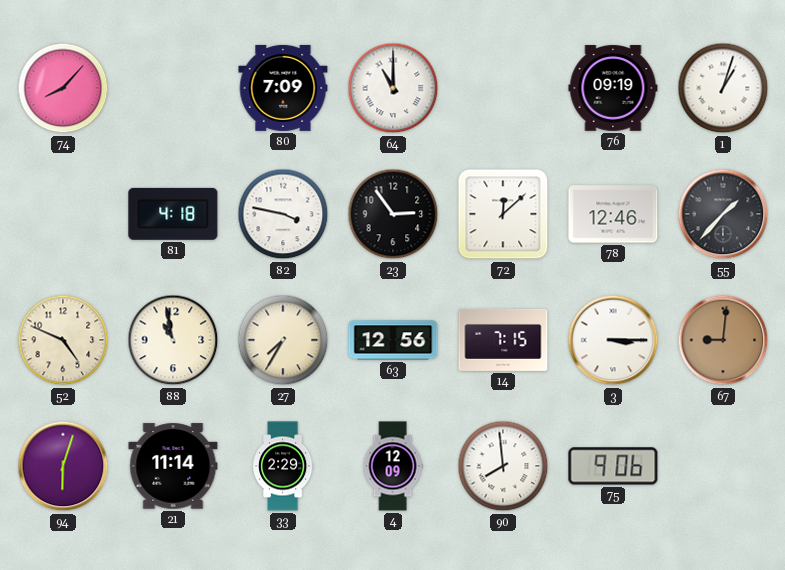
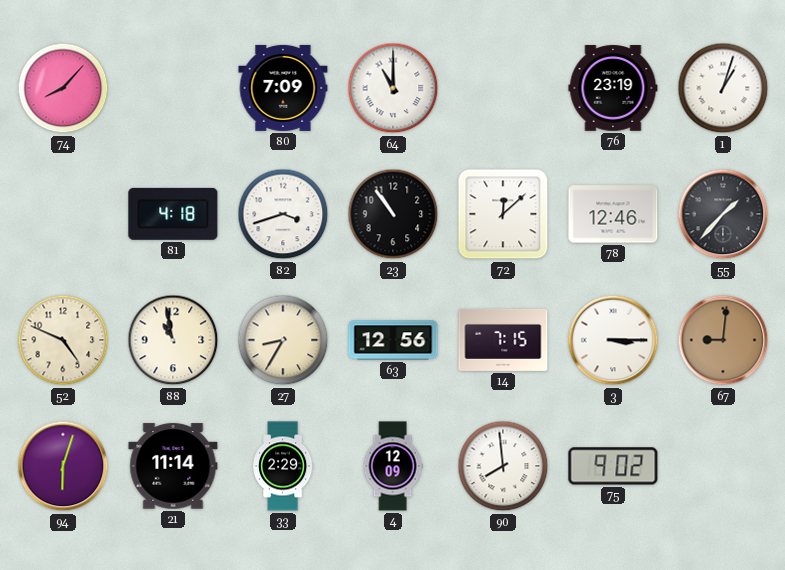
76: 09:19 -> 23:19
82: 3:47 -> 3:42
23: 2:54 -> 10:54
27: 7:35 -> 8:35
75: 9:06 -> 9:02
